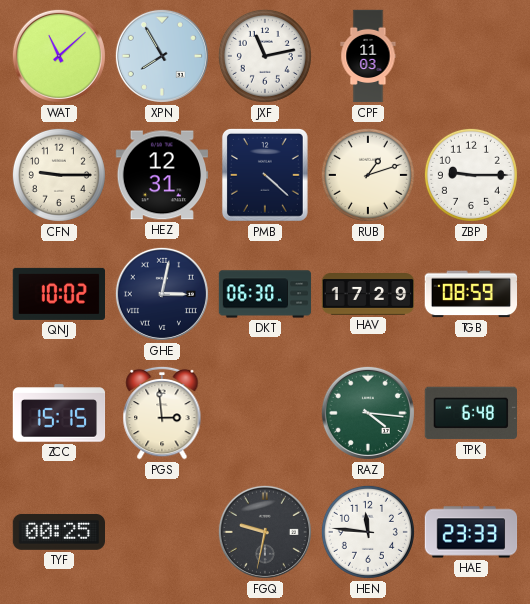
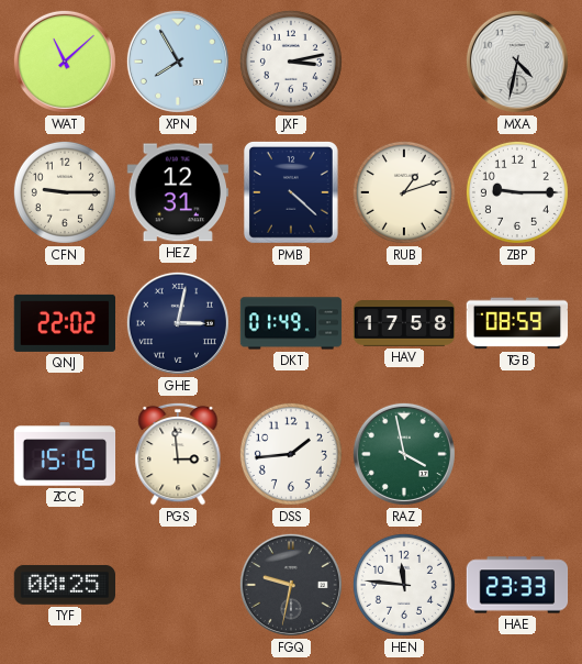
JXF: 11:13 -> 3:13
CPF: 11:03 -> none
MXA: none -> 4:32
QNJ: 10:02 -> 22:02
DKT: 06:30 -> 01:49
HAV: 17:29 -> 17:58
DSS: none -> 1:44
RAZ: 4:16 -> 3:58
TPK: 6:48 -> none
